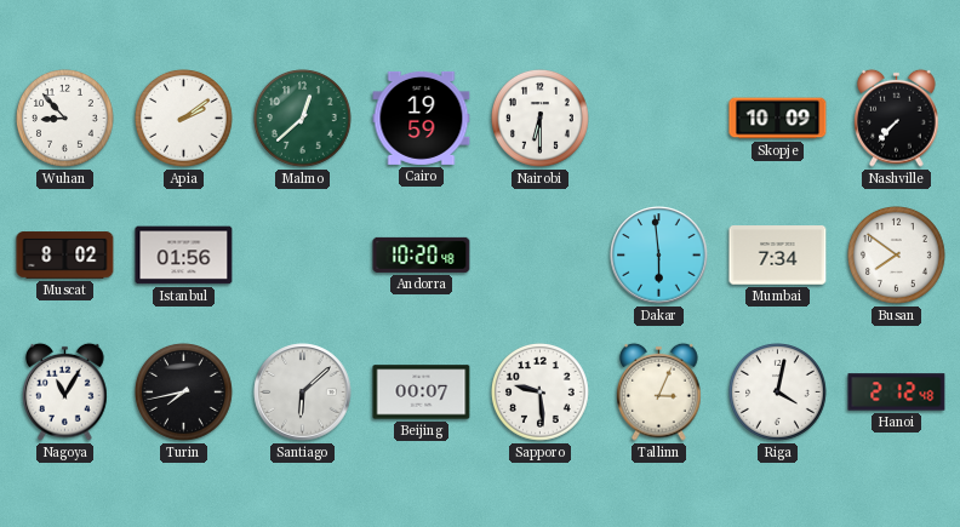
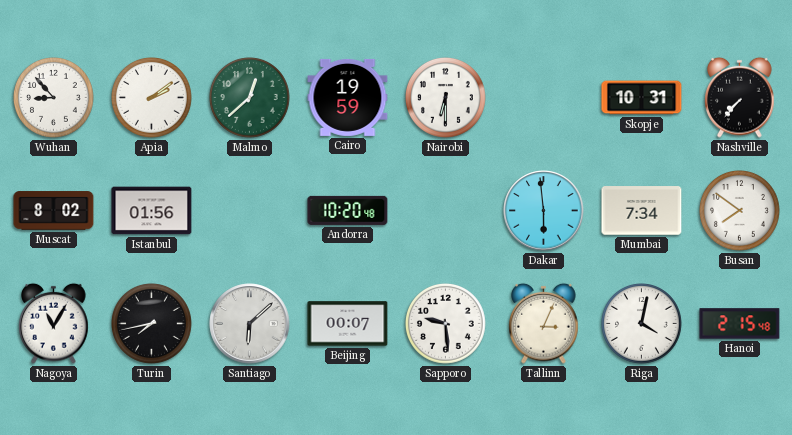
Skopje: 10:09 -> 10:31
Hanoi: 2:12 -> 2:15
